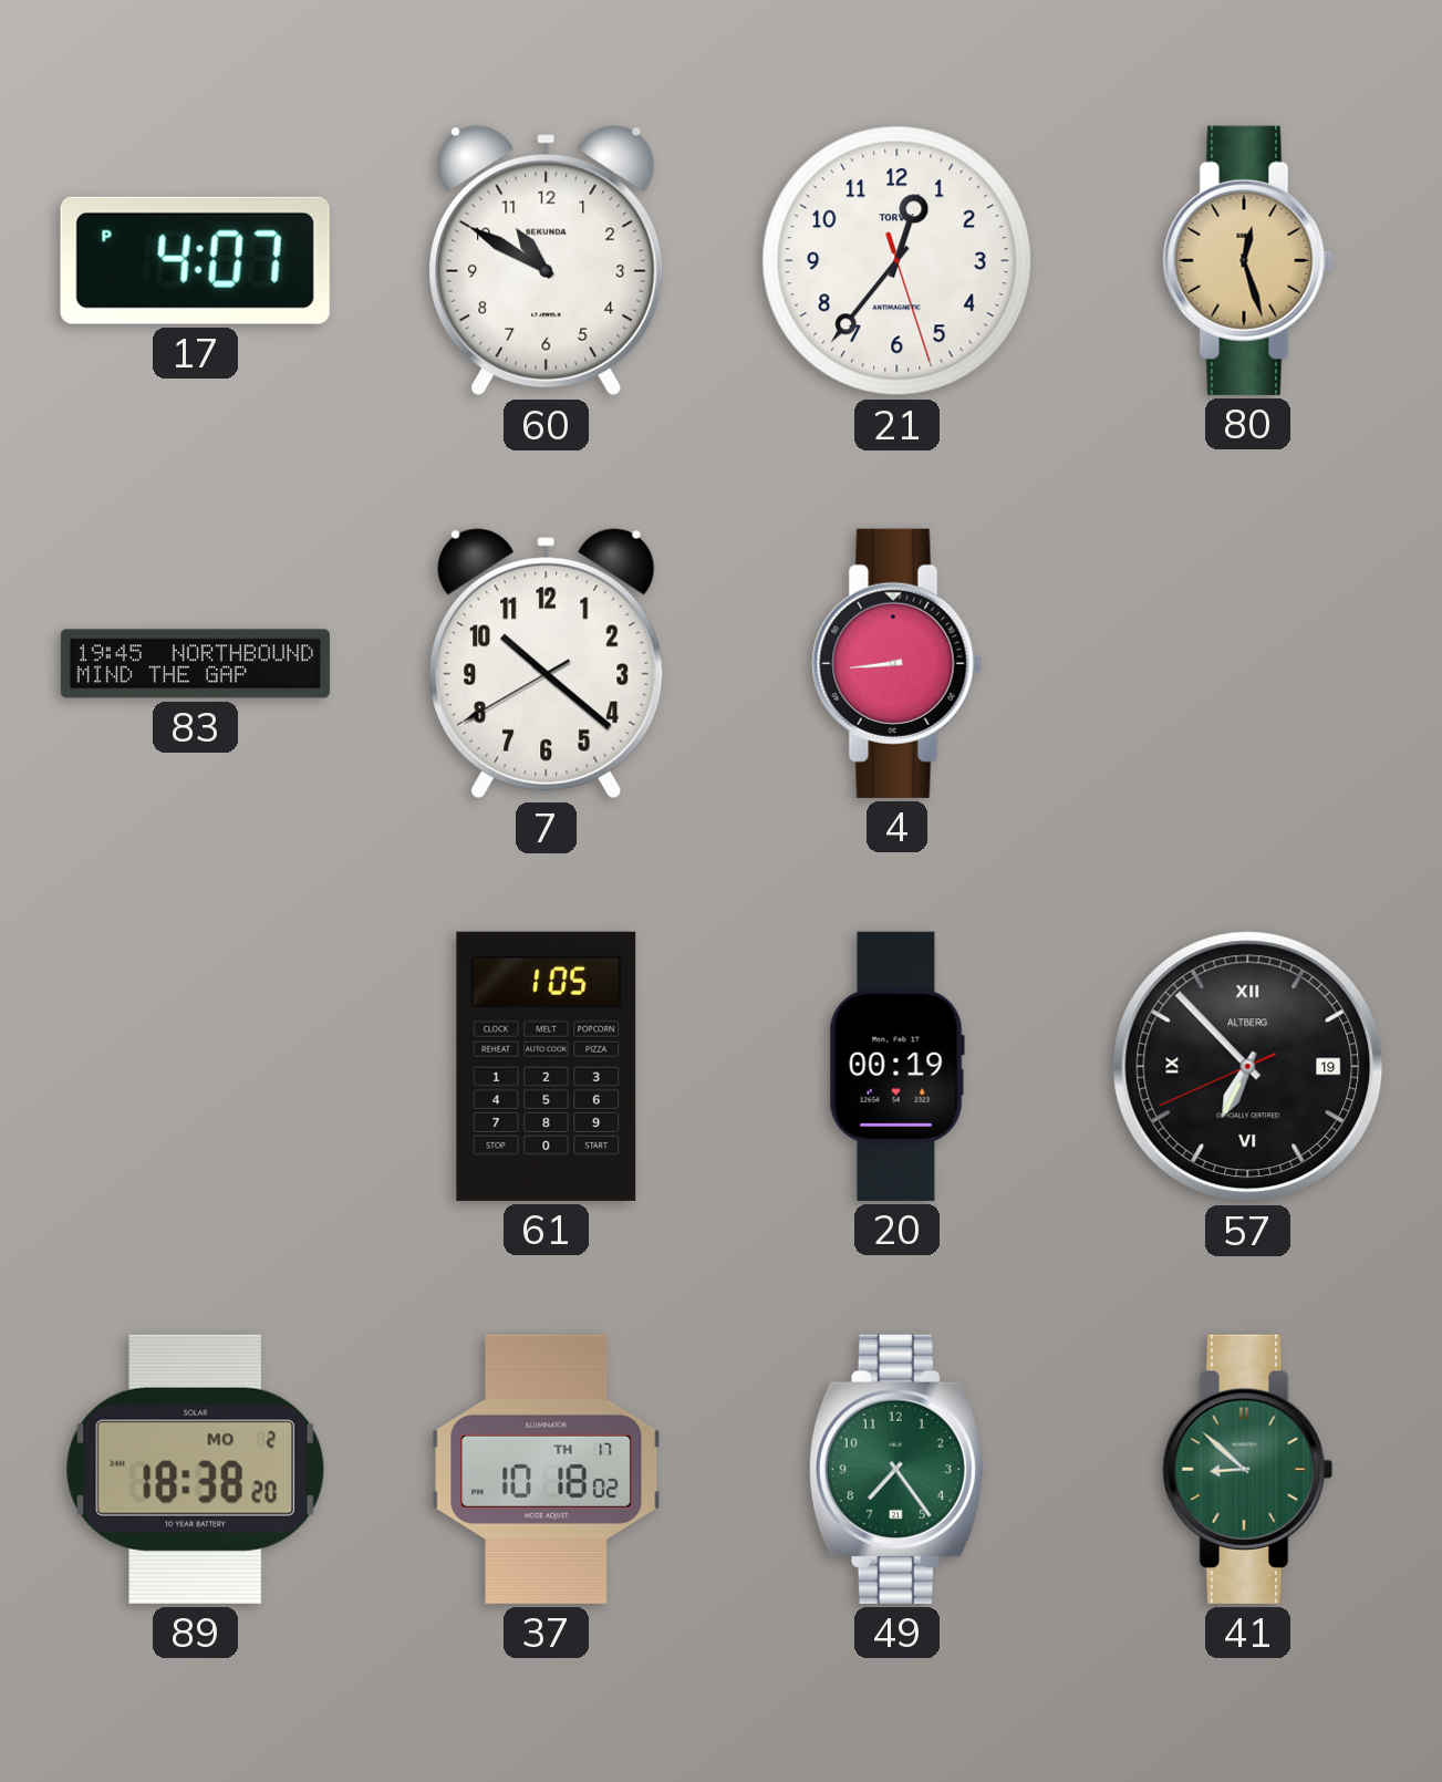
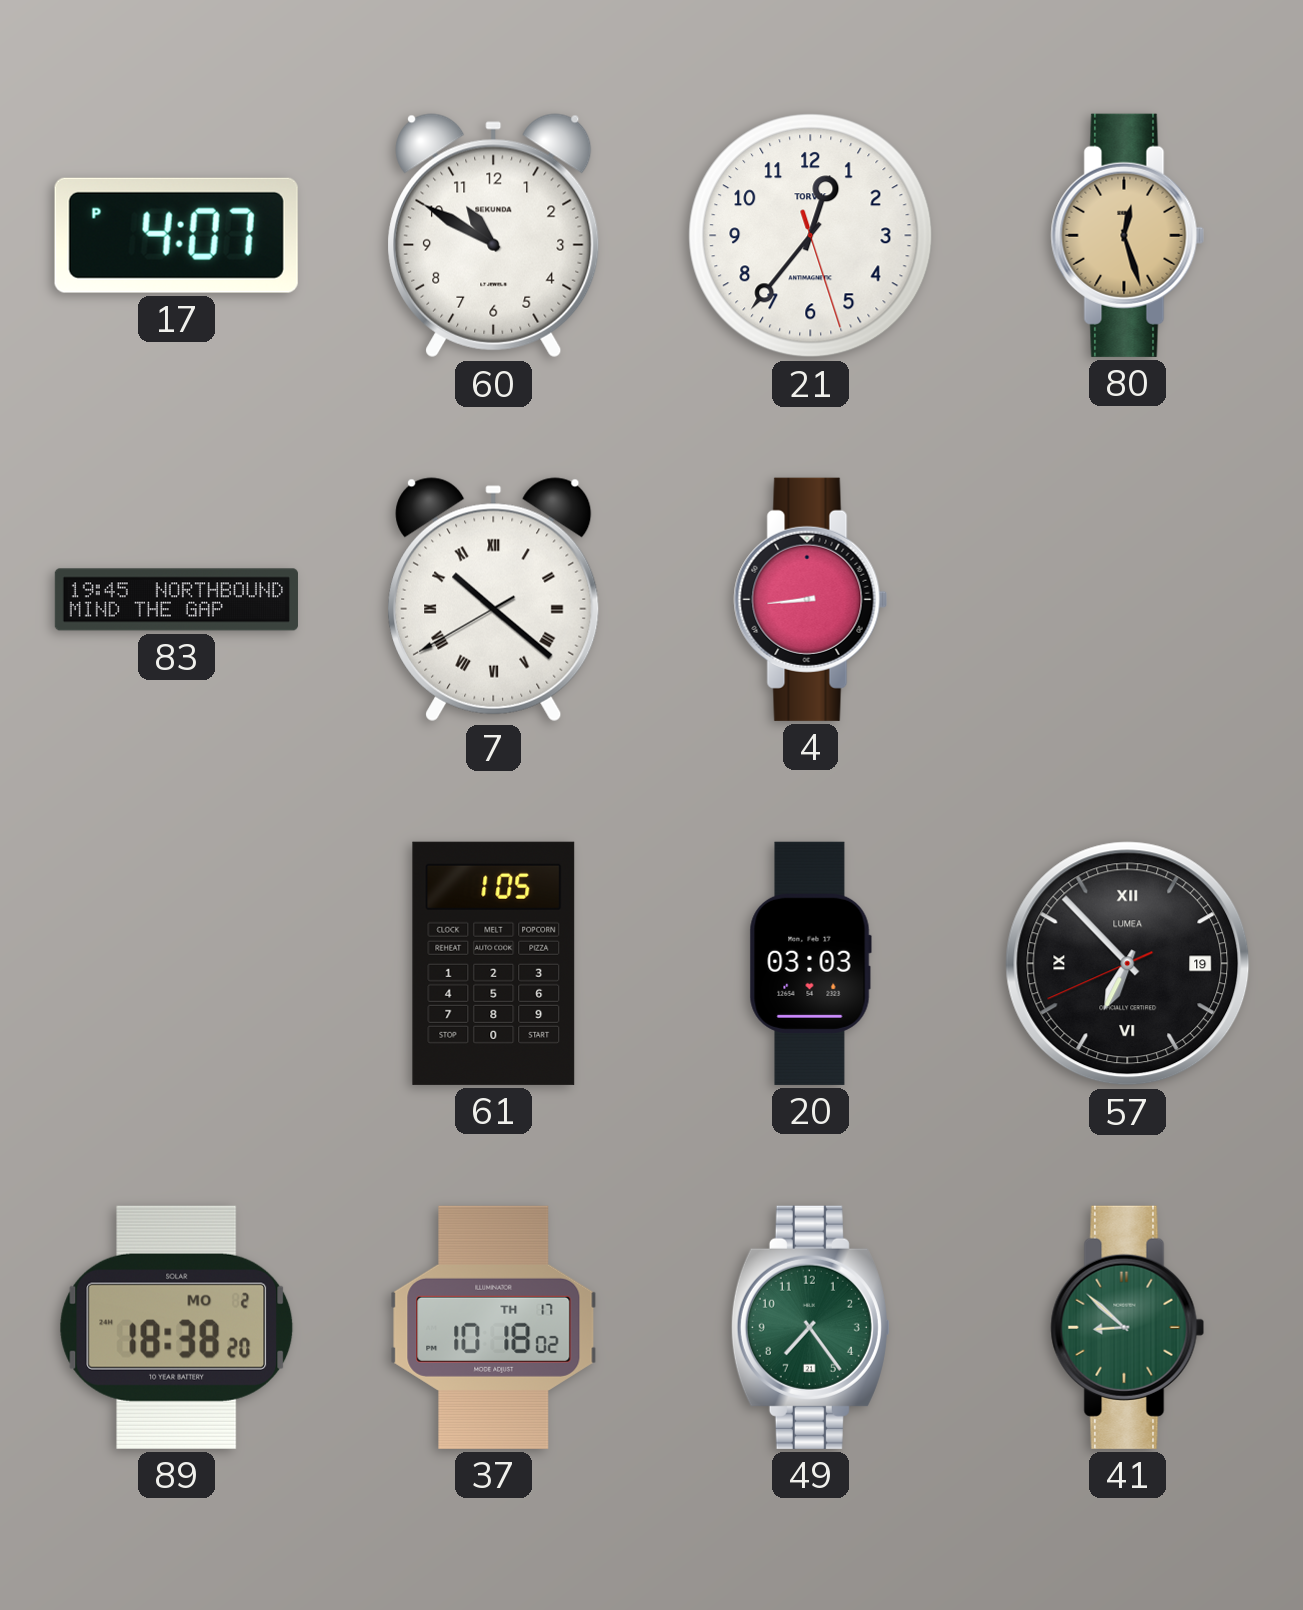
7 numerals: Arabic -> Roman
20: 00:19 -> 03:03
57 brand: ALTBERG -> LUMEA
